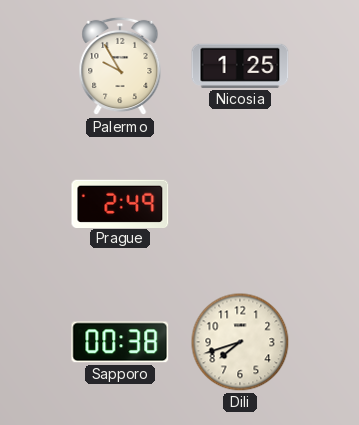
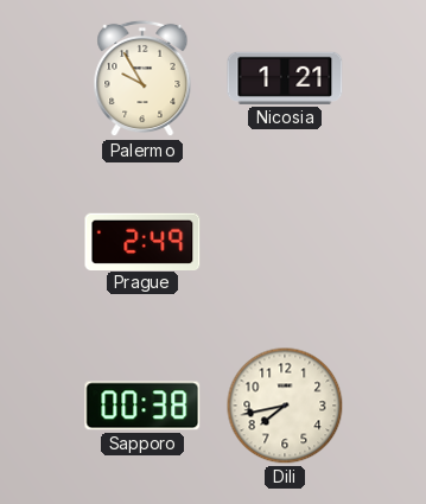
Nicosia: 1:25 -> 1:21
Dili: 7:42 -> 7:43
